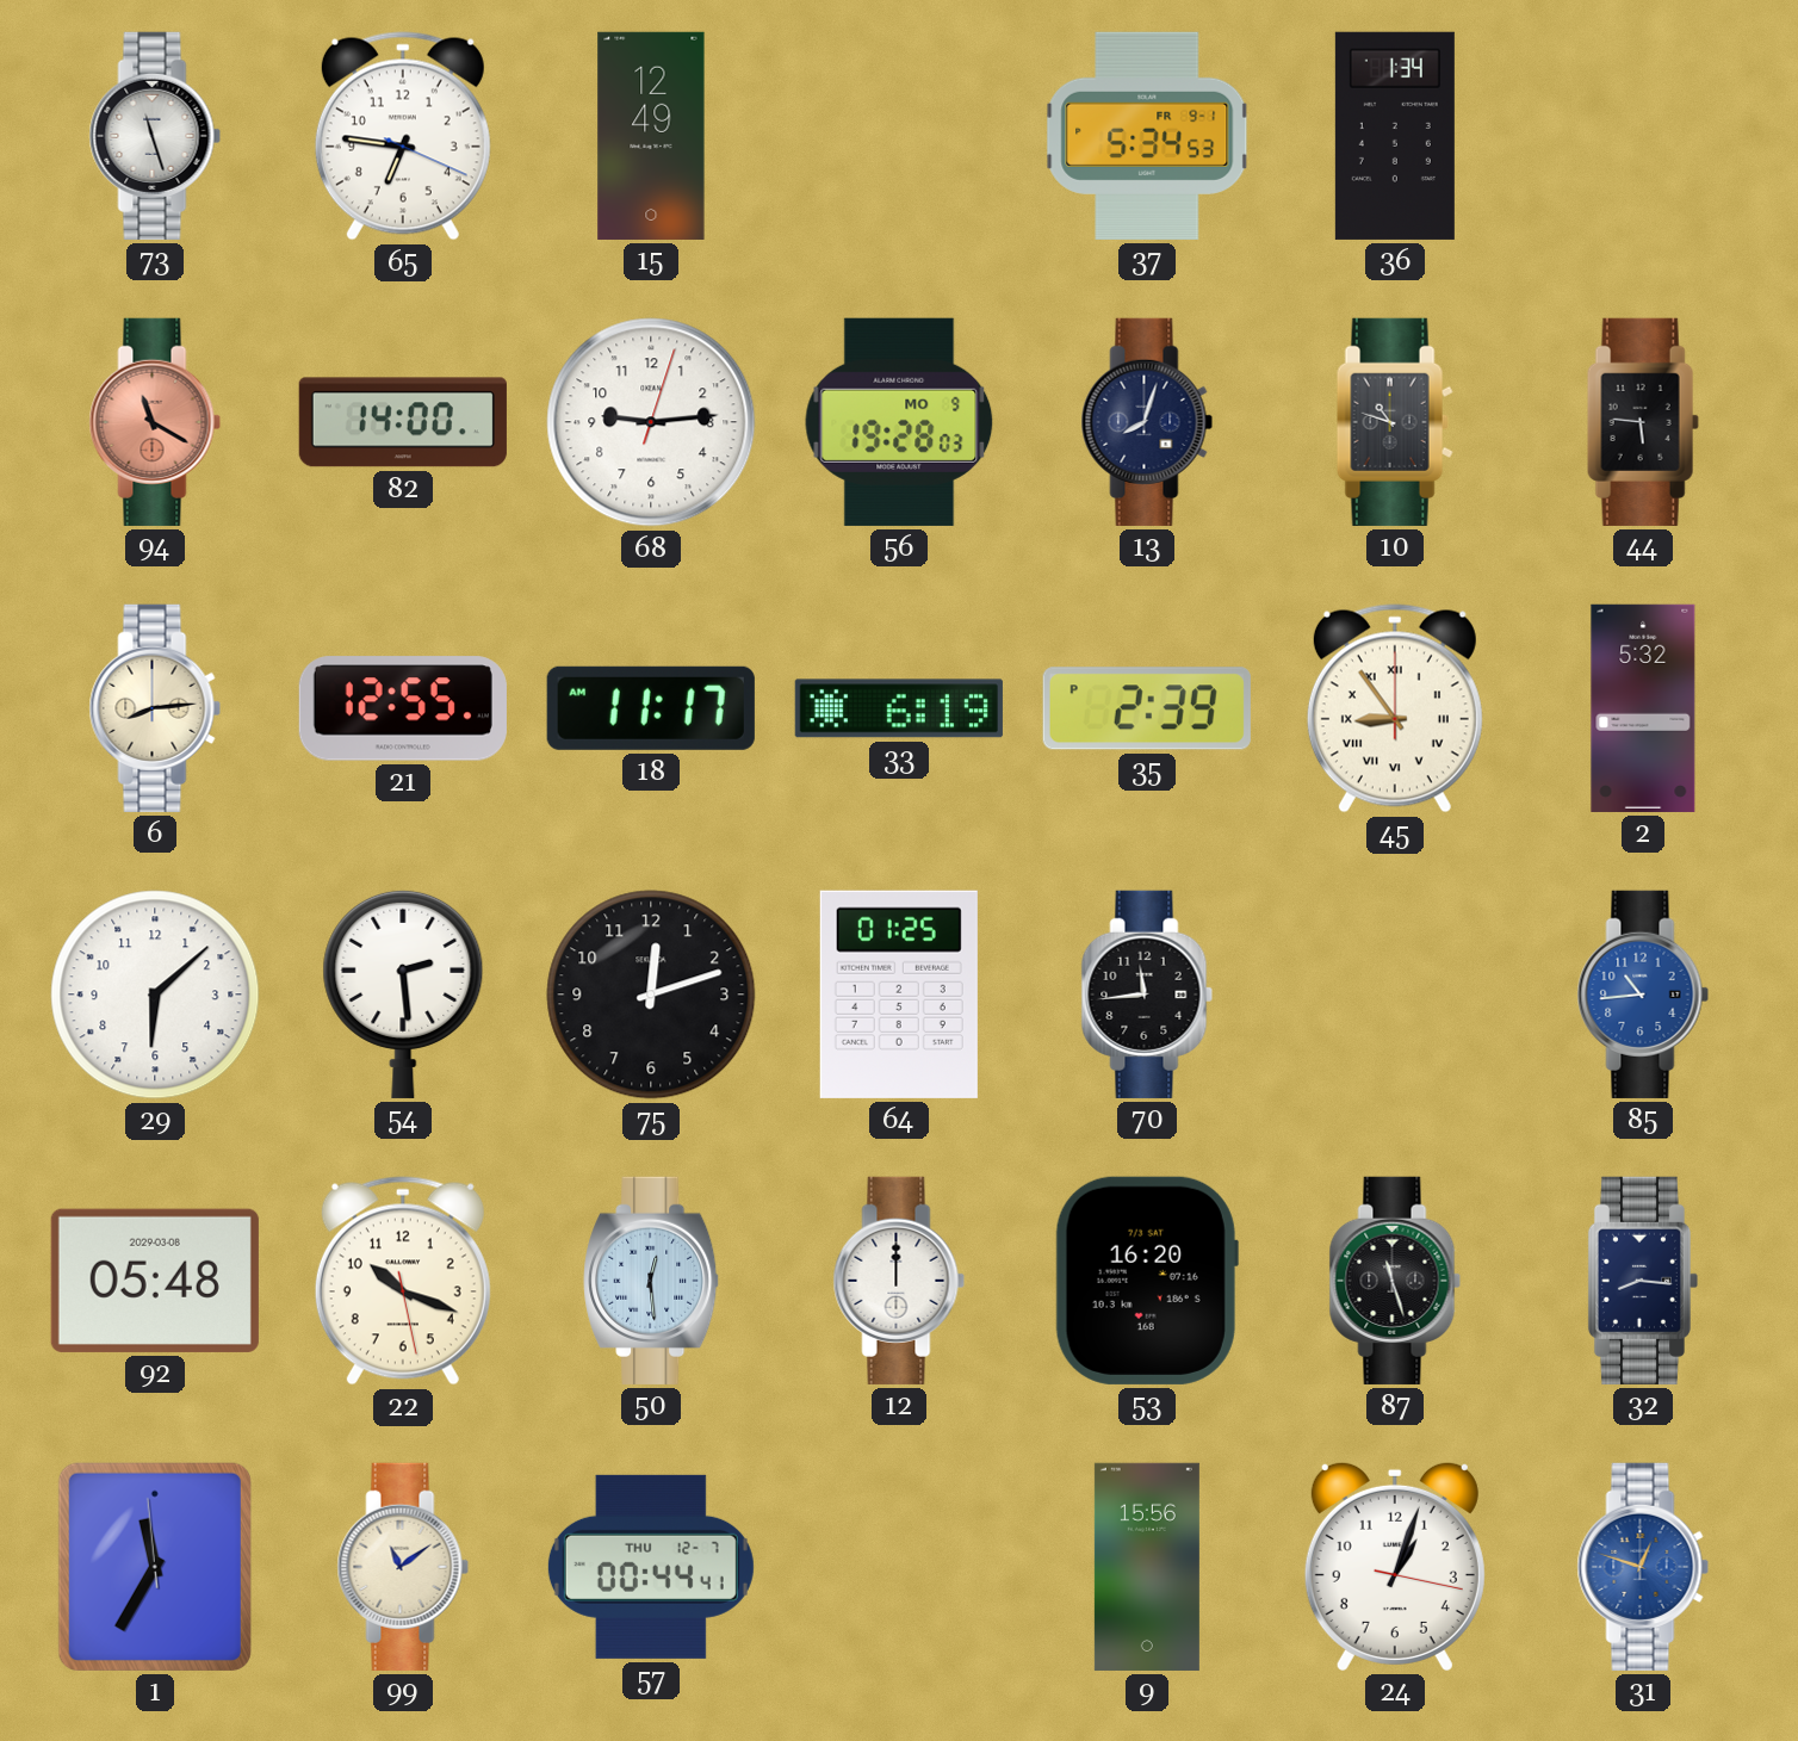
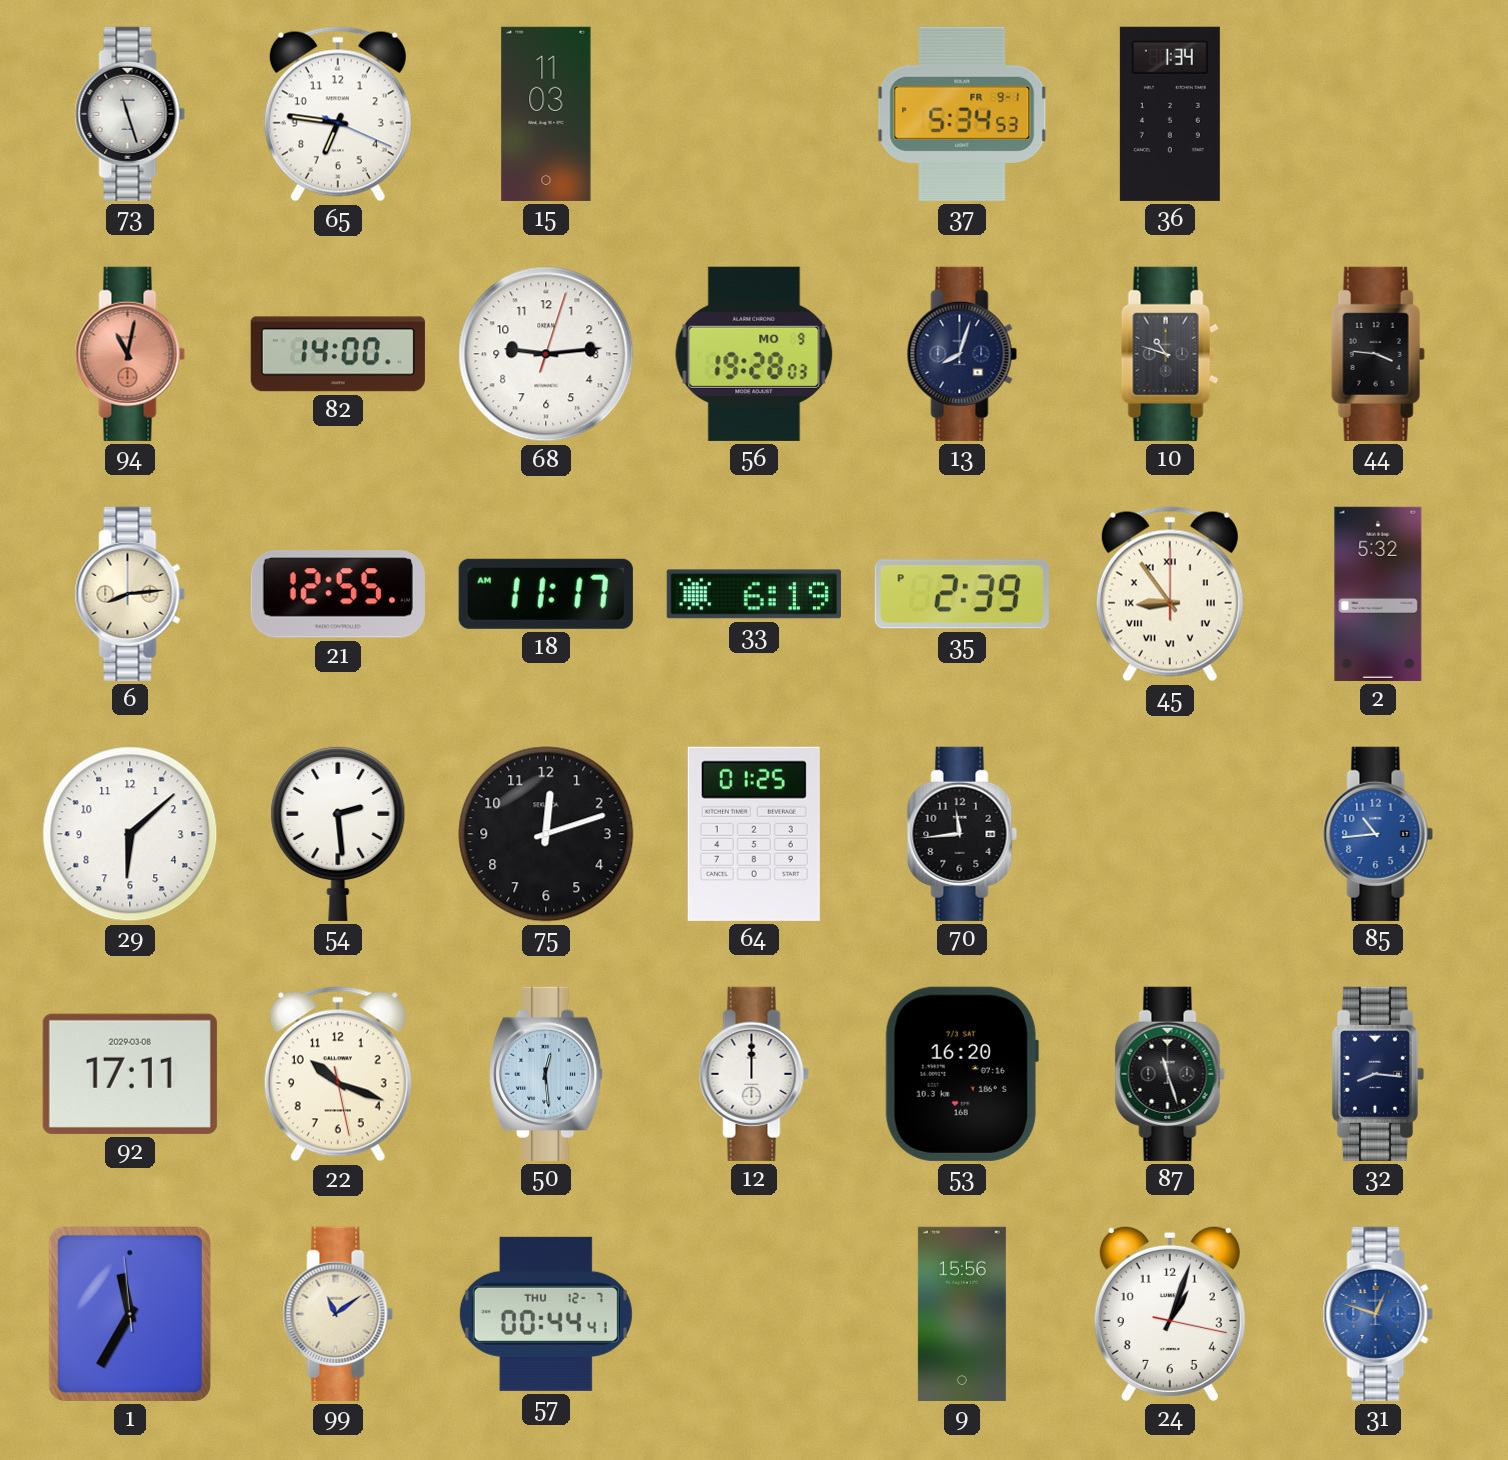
15: 12:49 -> 11:03
94: 11:20 -> 11:02
44: 5:46 -> 3:46
92: 05:48 -> 17:11
